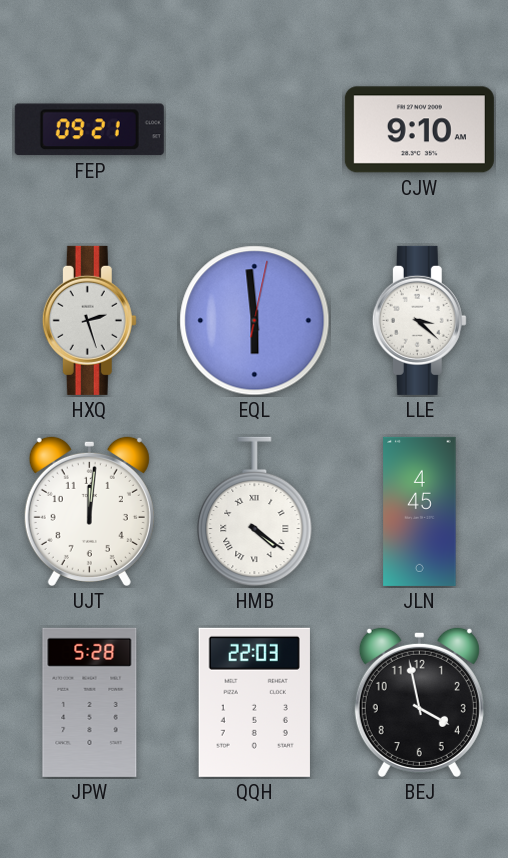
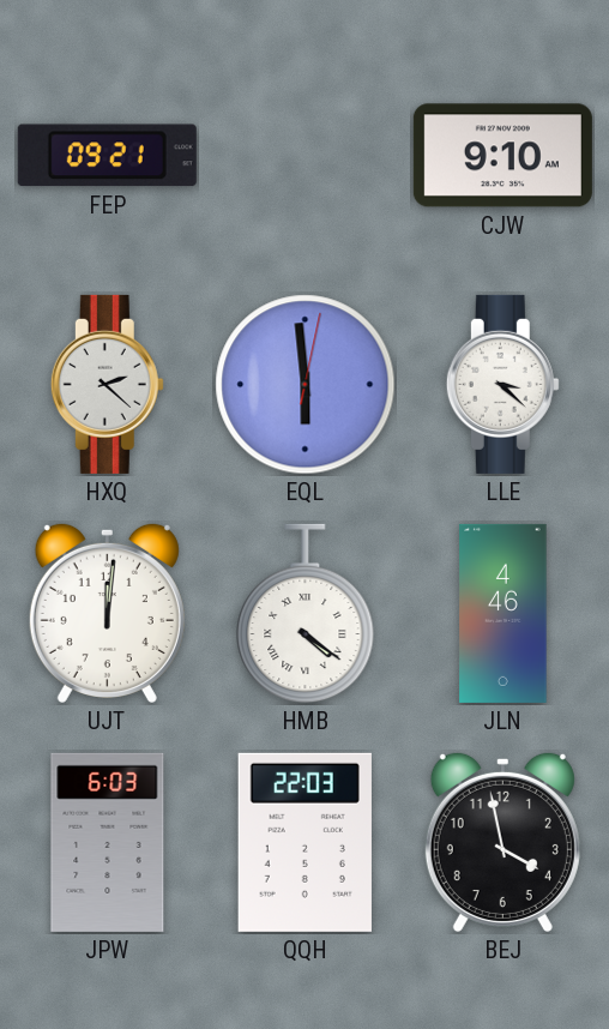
HXQ: 2:27 -> 2:22
JLN: 4:45 -> 4:46
JPW: 5:28 -> 6:03
